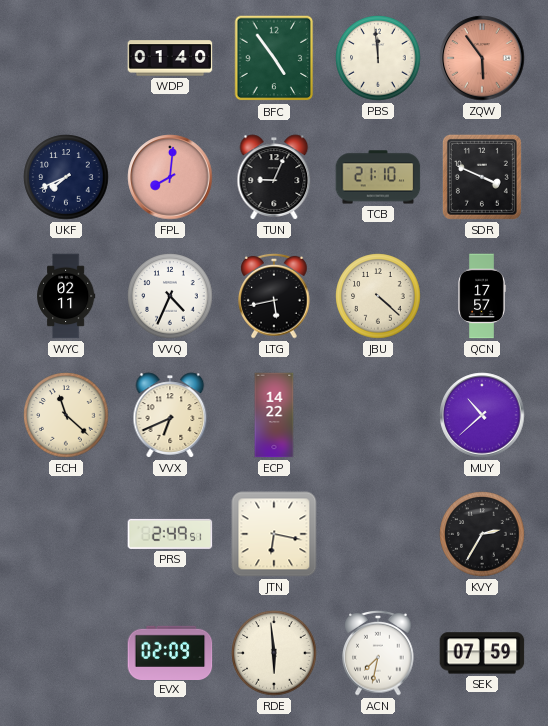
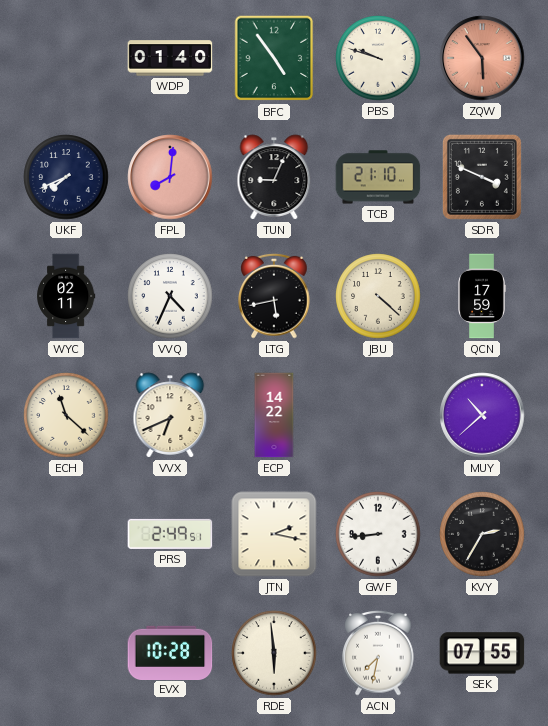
PBS: 11:59 -> 9:48
QCN: 17:57 -> 17:59
JTN: 6:17 -> 2:17
GWF: none -> 8:44
EVX: 02:09 -> 10:28
SEK: 07:59 -> 07:55
